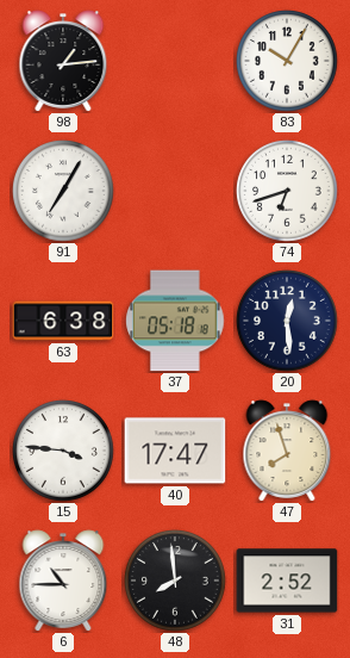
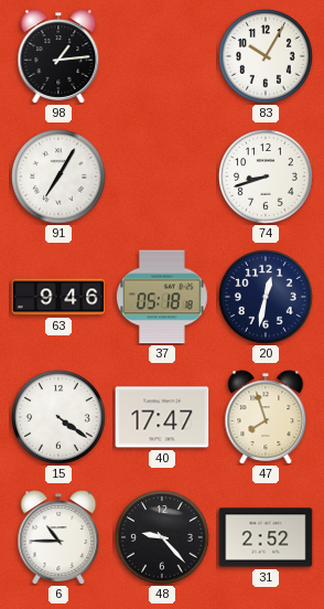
74: 6:42 -> 8:42
63: 6:38 -> 9:46
20: 12:29 -> 12:32
15: 3:46 -> 4:21
48: 7:59 -> 9:23
